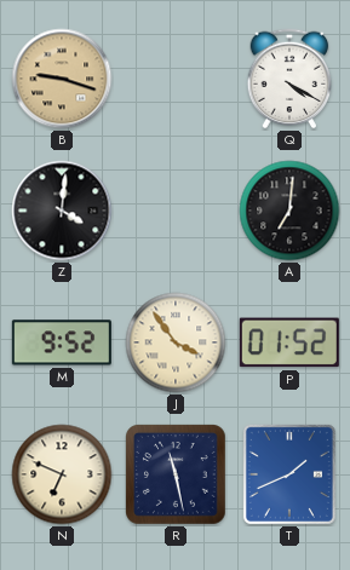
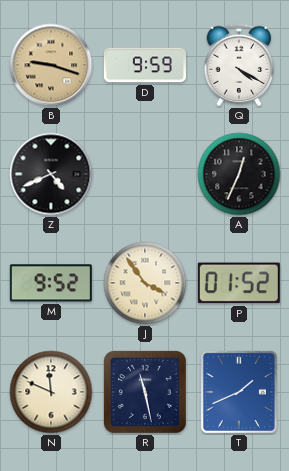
D: none -> 9:59
Z: 4:01 -> 4:41
A: 7:01 -> 12:34
N: 6:49 -> 11:49
